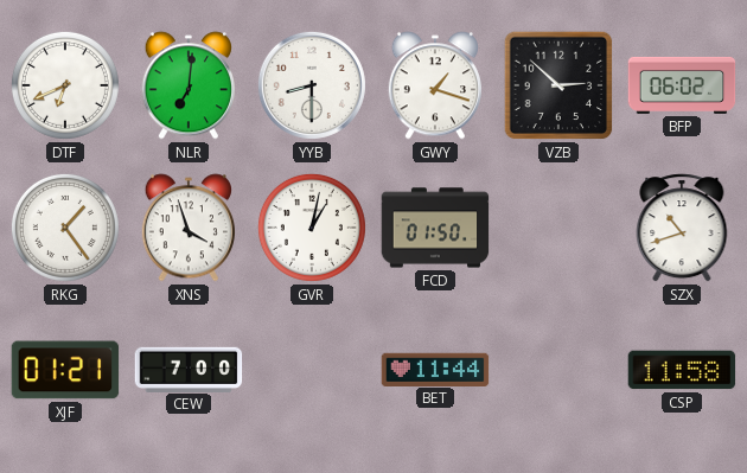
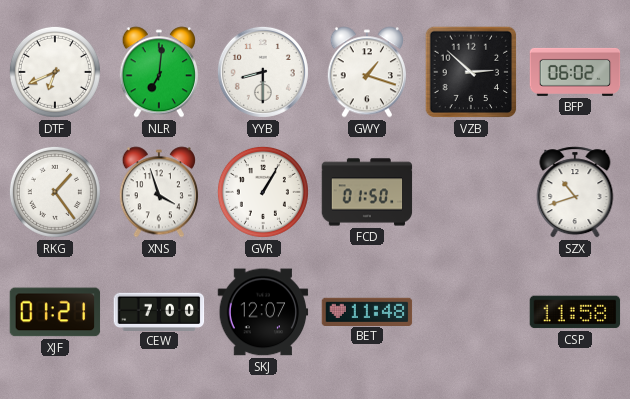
GVR: 1:02 -> 1:05
SKJ: none -> 12:07
BET: 11:44 -> 11:48
